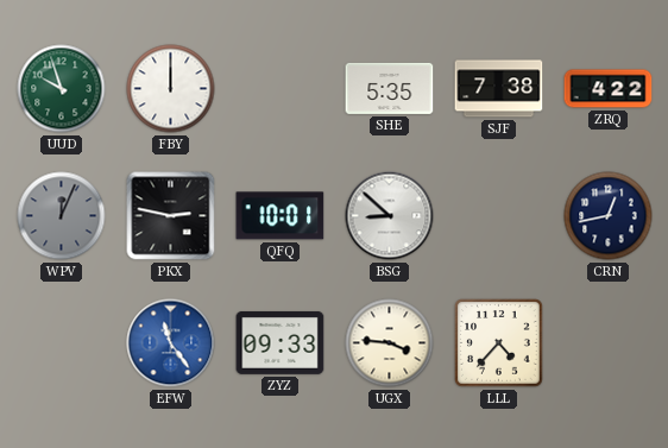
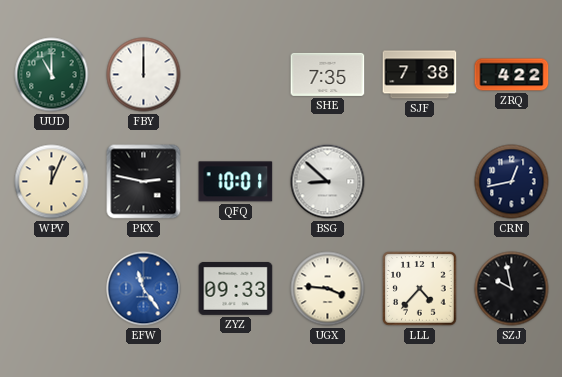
UUD: 9:57 -> 11:00
SHE: 5:35 -> 7:35
WPV dial: grey -> cream
SZJ: none -> 9:58
